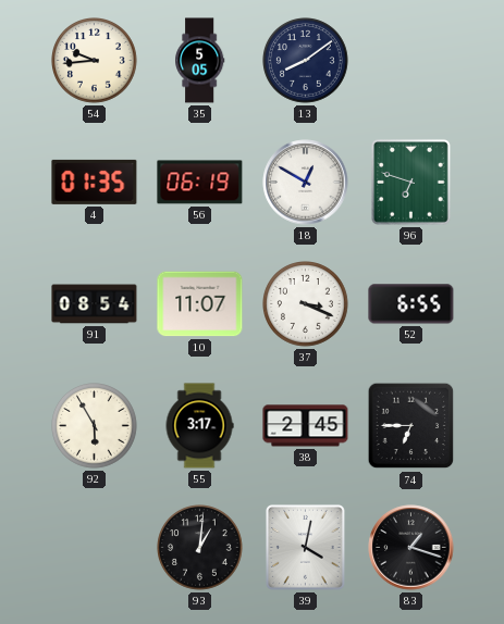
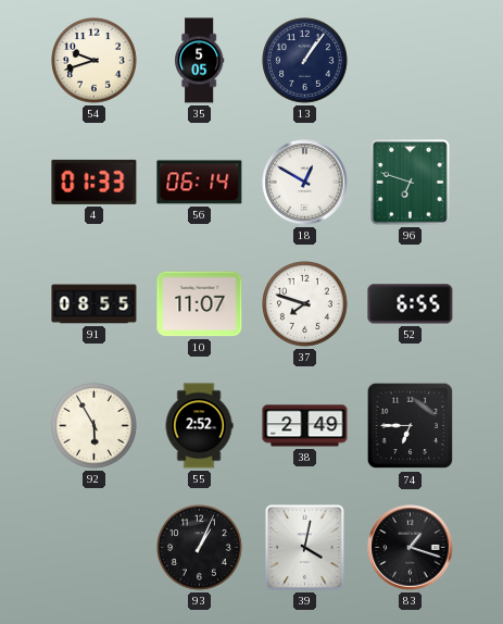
54: 9:44 -> 9:42
13: 8:09 -> 1:06
4: 01:35 -> 01:33
56: 06:19 -> 06:14
91: 08:54 -> 08:55
37: 3:19 -> 7:48
55: 3:17 -> 2:52
38: 2:45 -> 2:49
93: 1:01 -> 1:04
